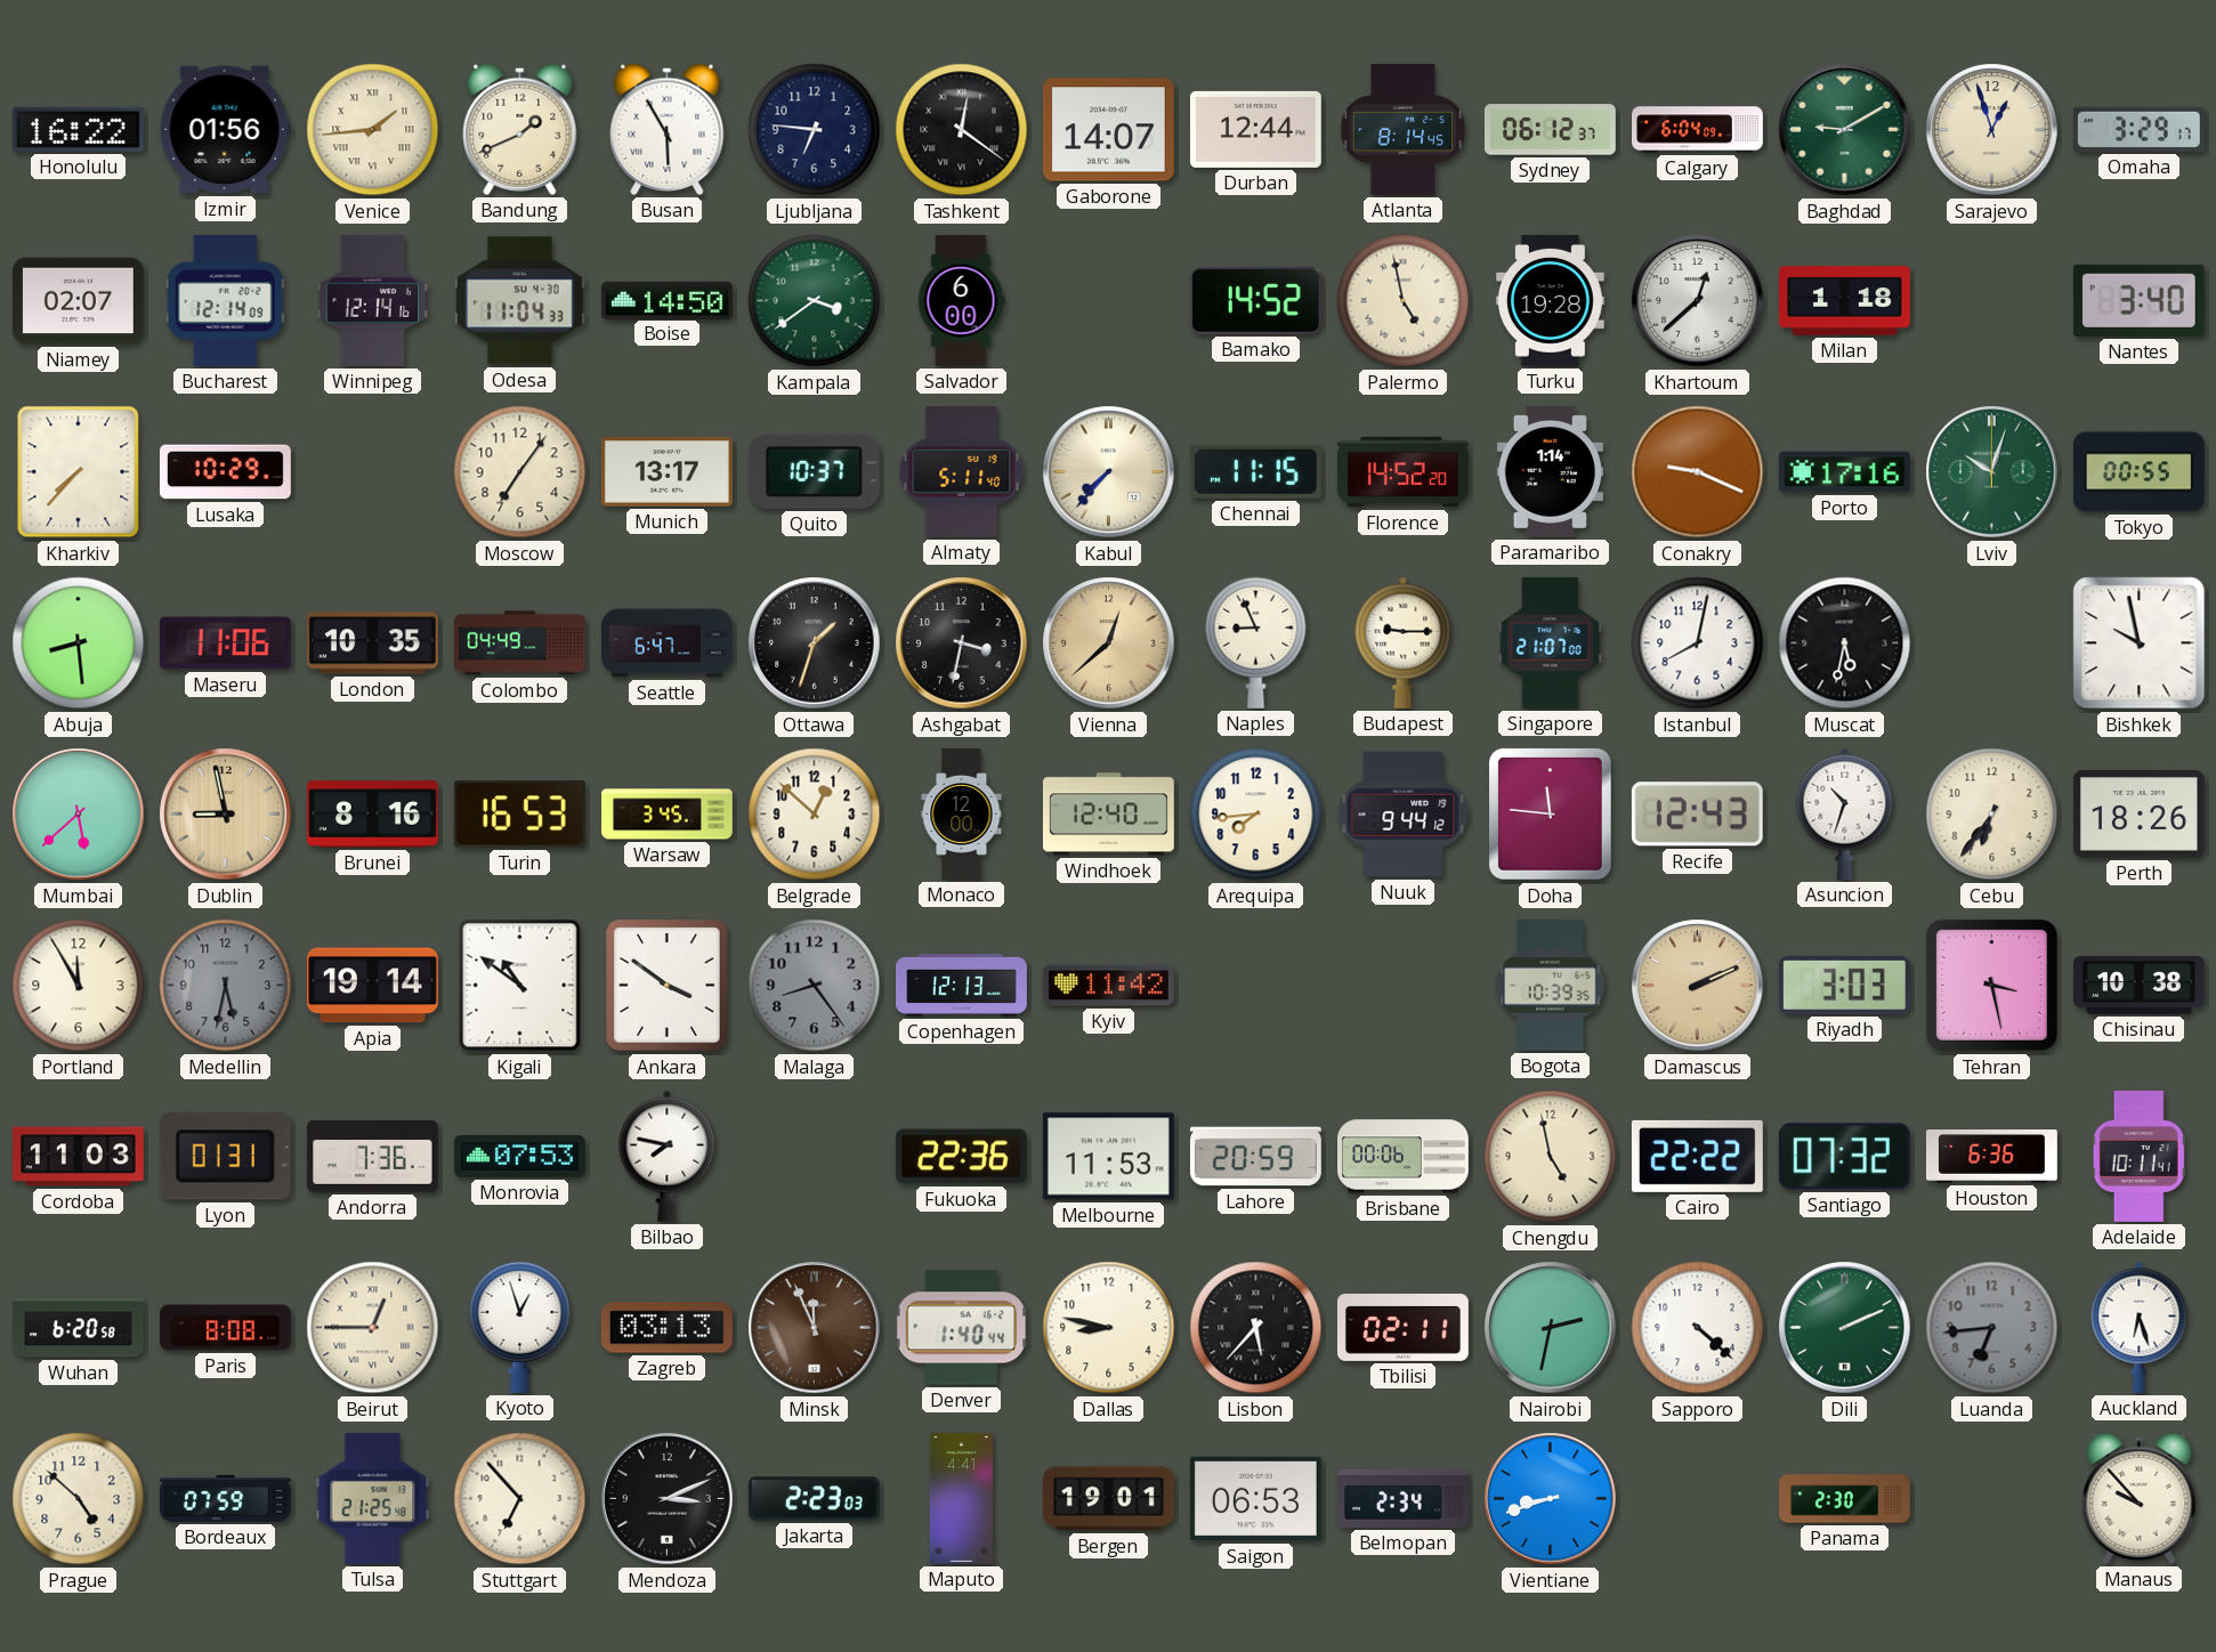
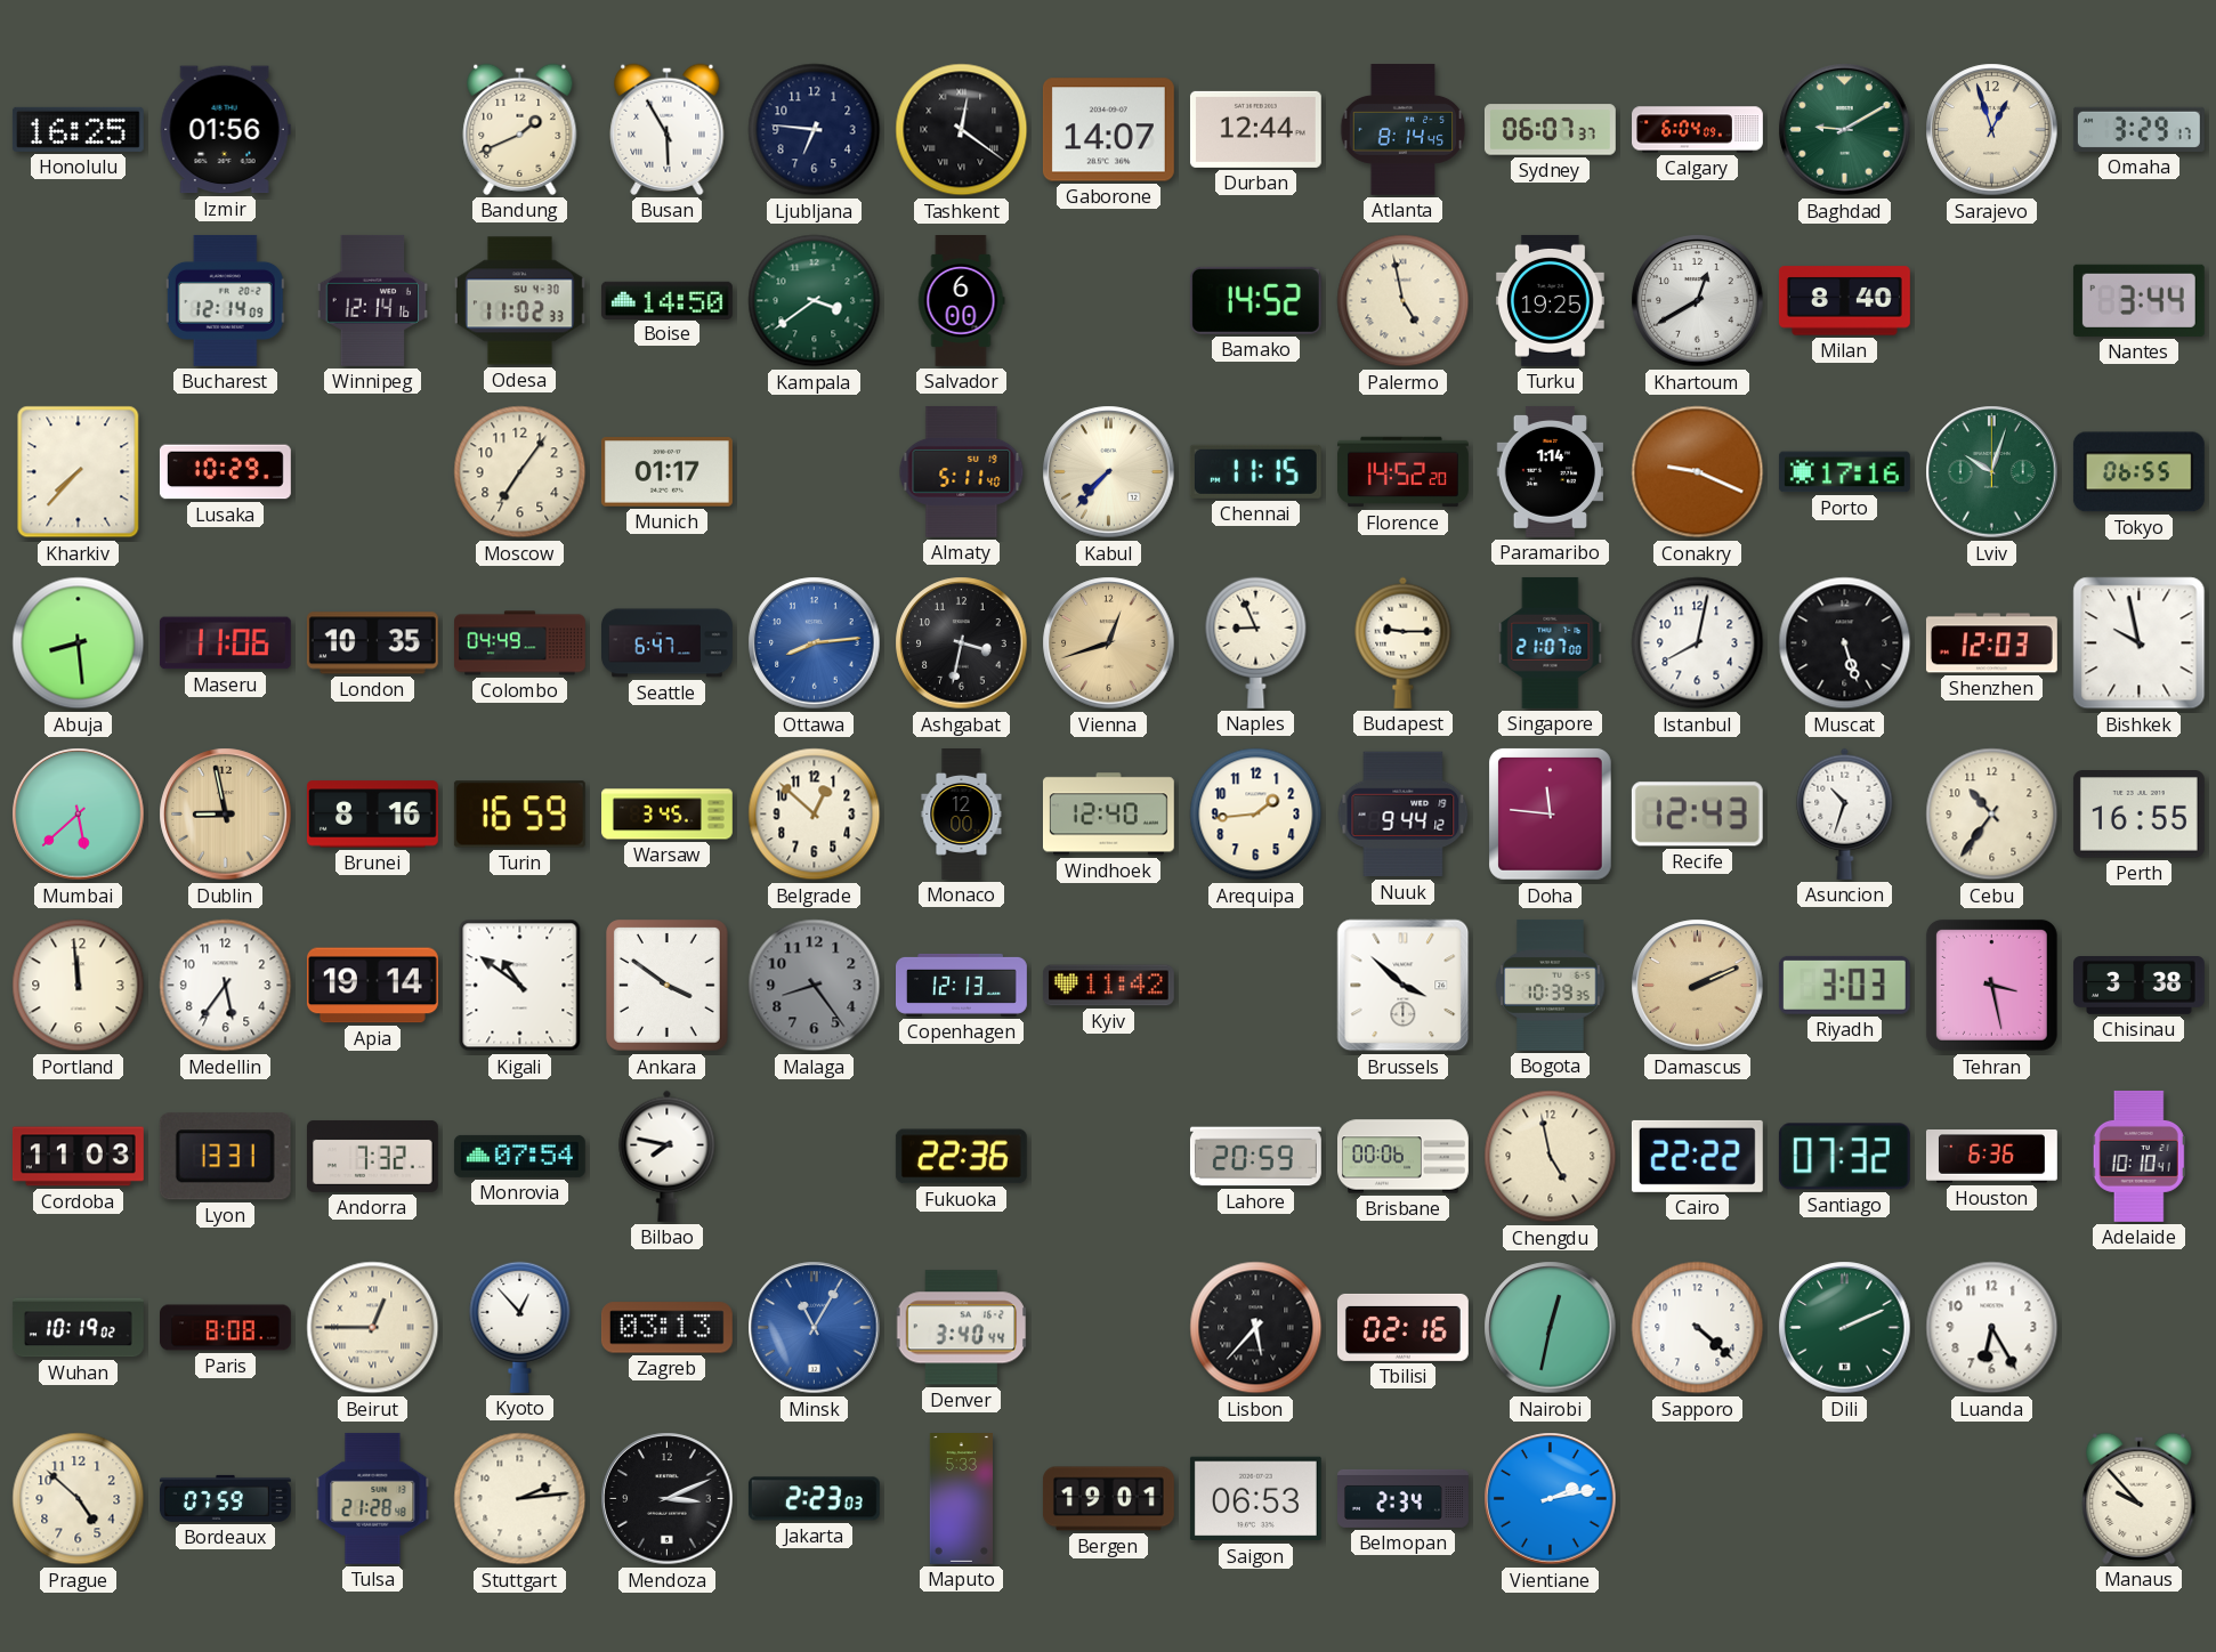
Honolulu: 16:22 -> 16:25
Venice: 1:44 -> none
Sydney: 06:12 -> 06:07
Niamey: 02:07 -> none
Odesa: 11:04 -> 11:02
Turku: 19:28 -> 19:25
Khartoum: 12:38 -> 12:40
Milan: 1:18 -> 8:40
Nantes: 3:40 -> 3:44
Munich: 13:17 -> 01:17
Quito: 10:37 -> none
Tokyo: 00:55 -> 06:55
Ottawa: 1:33 -> 8:14
Ottawa dial: black -> blue
Vienna: 12:38 -> 12:42
Muscat: 5:32 -> 5:27
Shenzhen: none -> 12:03
Turin: 16:53 -> 16:59
Arequipa: 7:44 -> 1:44
Cebu: 6:36 -> 10:36
Perth: 18:26 -> 16:55
Portland: 11:55 -> 11:59
Medellin: 5:32 -> 5:36
Medellin dial: grey -> white
Brussels: none -> 3:52
Chisinau: 10:38 -> 3:38
Lyon: 01:31 -> 13:31
Andorra: 7:36 -> 7:32
Monrovia: 07:53 -> 07:54
Melbourne: 11:53 -> none
Adelaide: 10:11 -> 10:10
Wuhan: 6:20 -> 10:19
Kyoto: 12:57 -> 12:53
Minsk: 11:56 -> 11:05
Minsk dial: brown -> blue
Denver: 1:40 -> 3:40
Dallas: 8:47 -> none
Tbilisi: 02:11 -> 02:16
Nairobi: 2:32 -> 12:32
Luanda: 6:44 -> 6:25
Luanda dial: grey -> white
Auckland: 6:27 -> none
Tulsa: 21:25 -> 21:28
Stuttgart: 6:53 -> 2:14
Maputo: 4:41 -> 5:33
Vientiane: 8:42 -> 2:13
Panama: 2:30 -> none
